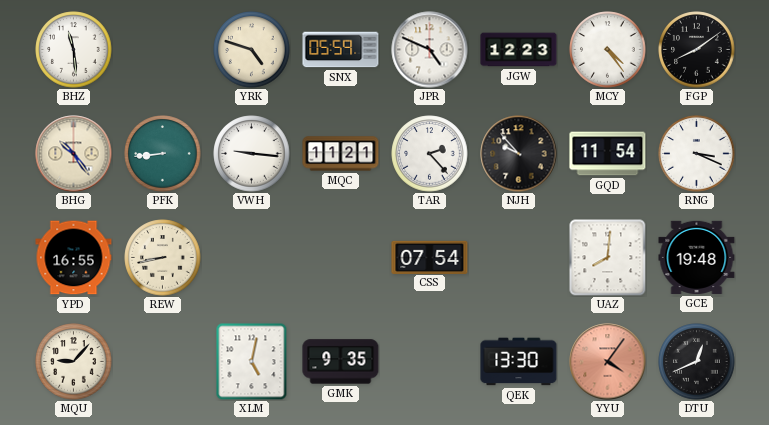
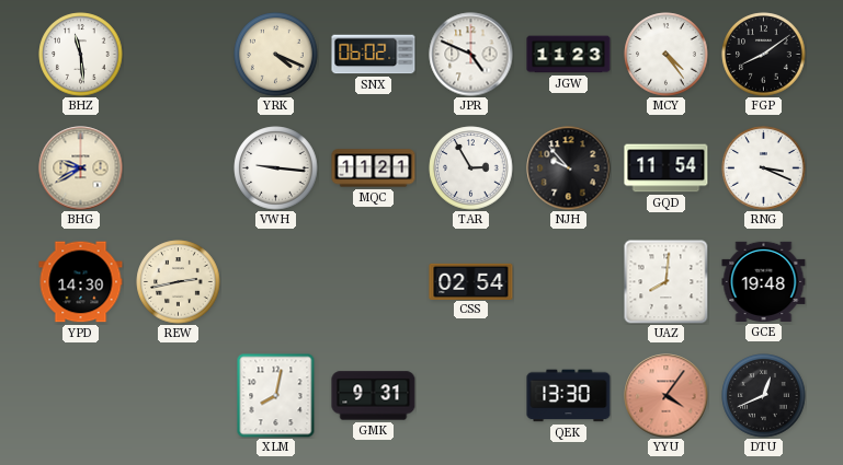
YRK: 4:48 -> 4:19
SNX: 05:59 -> 06:02
JGW: 12:23 -> 11:23
BHG: 10:24 -> 9:40
PFK: 8:44 -> none
TAR: 2:23 -> 2:55
YPD: 16:55 -> 14:30
REW: 8:43 -> 2:43
CSS: 07:54 -> 02:54
MQU: 9:07 -> none
XLM: 5:02 -> 8:02
GMK: 9:35 -> 9:31
